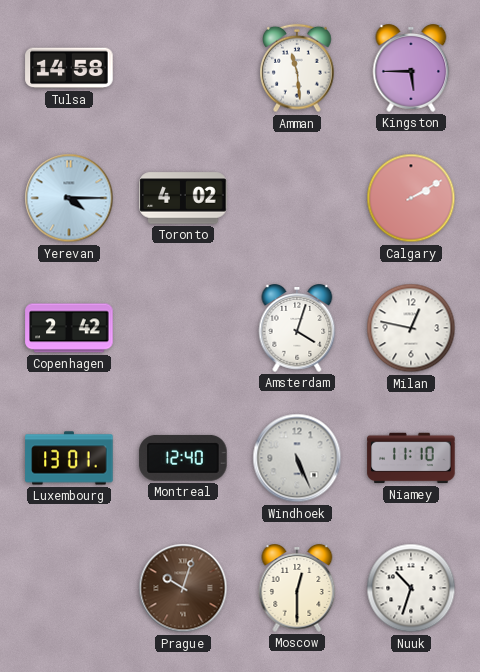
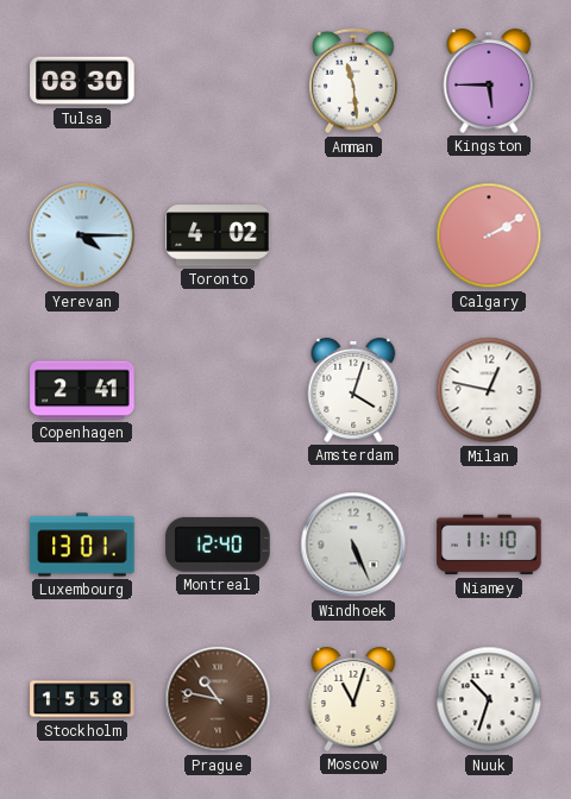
Tulsa: 14:58 -> 08:30
Copenhagen: 2:42 -> 2:41
Stockholm: none -> 15:58
Prague: 10:03 -> 10:47
Moscow: 12:30 -> 11:03
